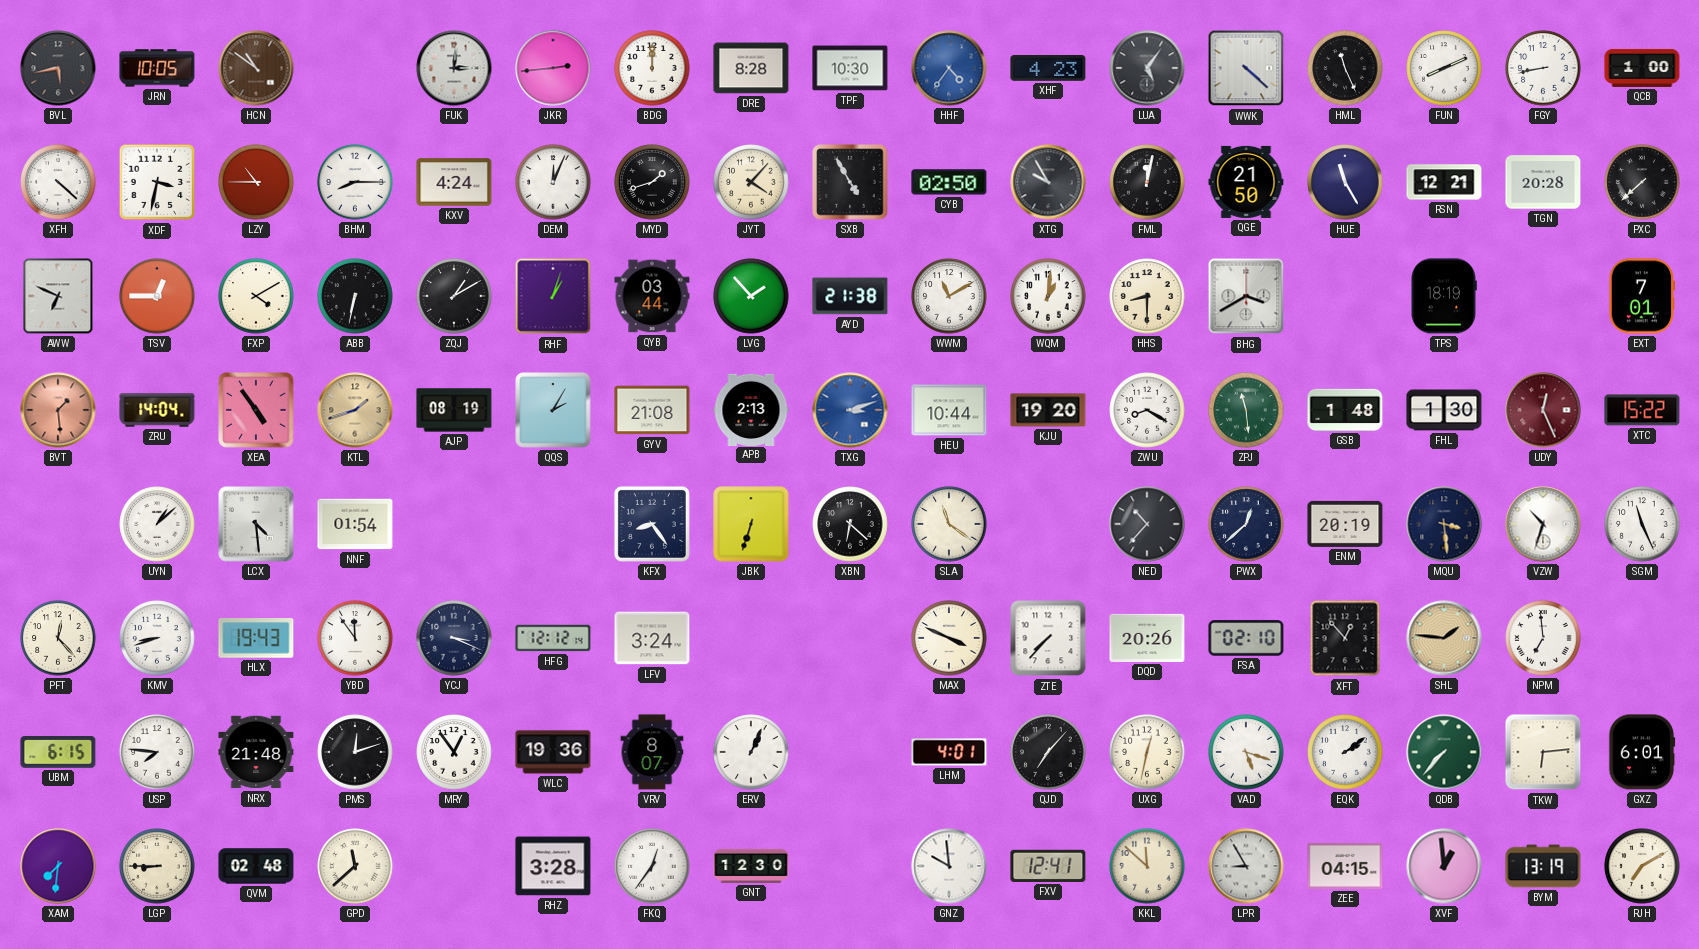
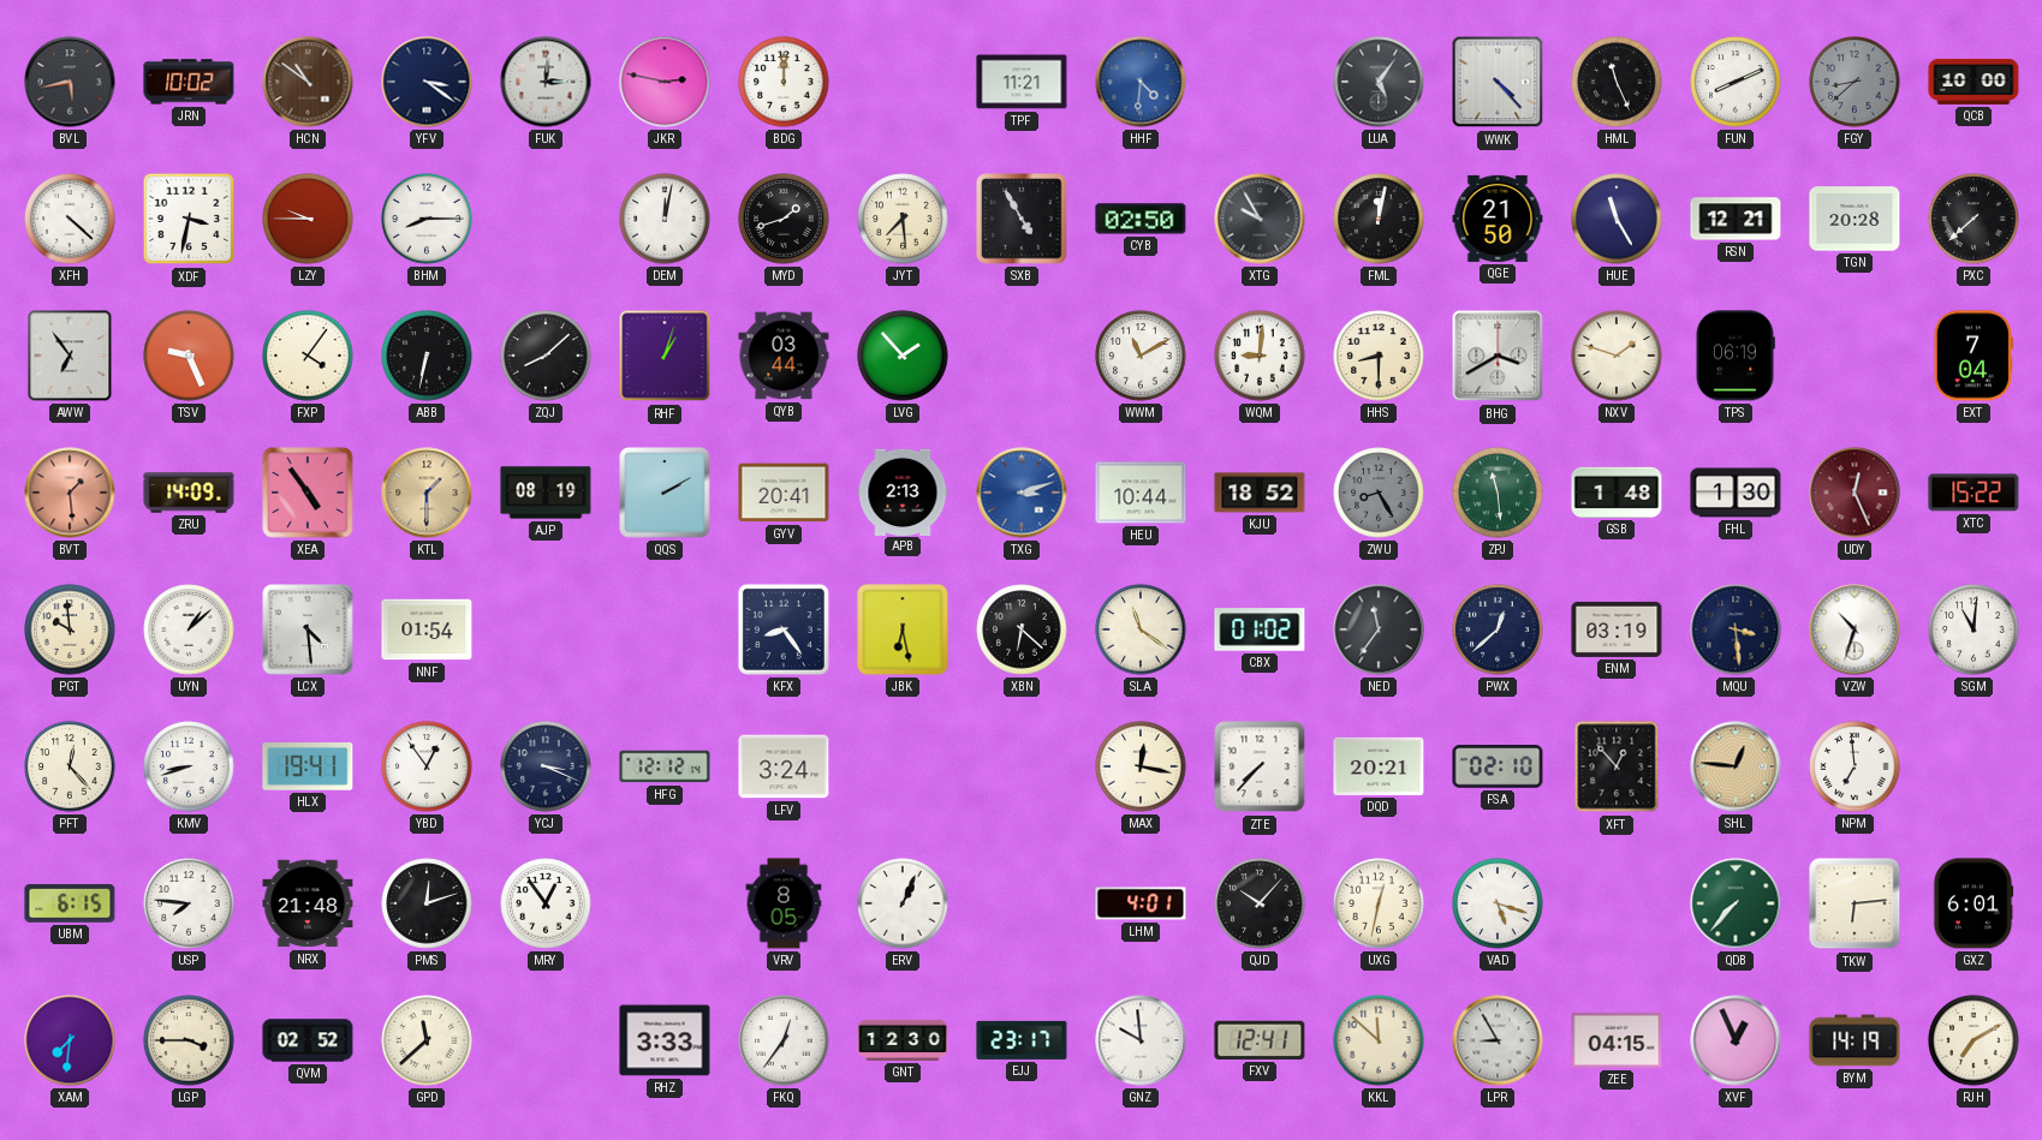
JRN: 10:05 -> 10:02
YFV: none -> 3:21
JKR: 2:44 -> 2:47
DRE: 8:28 -> none
TPF: 10:30 -> 11:21
HHF: 4:36 -> 4:31
XHF: 4:23 -> none
WWK: 4:22 -> 4:23
FGY: 8:43 -> 8:38
FGY dial: white -> grey
QCB: 1:00 -> 10:00
LZY: 10:45 -> 9:45
KXV: 4:24 -> none
DEM: 12:04 -> 12:02
JYT: 4:07 -> 7:29
AWW: 6:49 -> 6:54
TSV: 12:45 -> 9:26
FXP: 4:10 -> 4:06
ZQJ: 1:10 -> 8:08
AYD: 21:38 -> none
WQM: 1:01 -> 9:01
NXV: none -> 1:48
TPS: 18:19 -> 06:19
EXT: 7:01 -> 7:04
ZRU: 14:04 -> 14:09
KTL: 1:42 -> 1:30
QQS: 2:05 -> 2:10
GYV: 21:08 -> 20:41
KJU: 19:20 -> 18:52
ZWU: 8:20 -> 8:25
ZWU dial: white -> grey
PGT: none -> 9:59
JBK: 6:33 -> 6:28
CBX: none -> 01:02
NED: 10:37 -> 11:36
ENM: 20:19 -> 03:19
SGM: 11:26 -> 11:01
HLX: 19:43 -> 19:41
YBD: 11:54 -> 12:54
MAX: 3:49 -> 12:17
DQD: 20:26 -> 20:21
SHL: 1:46 -> 12:46
WLC: 19:36 -> none
VRV: 8:07 -> 8:05
QJD: 7:07 -> 10:07
EQK: 2:09 -> none
LGP: 8:45 -> 3:45
QVM: 02:48 -> 02:52
RHZ: 3:28 -> 3:33
EJJ: none -> 23:17
XVF: 12:59 -> 12:56
BYM: 13:19 -> 14:19
